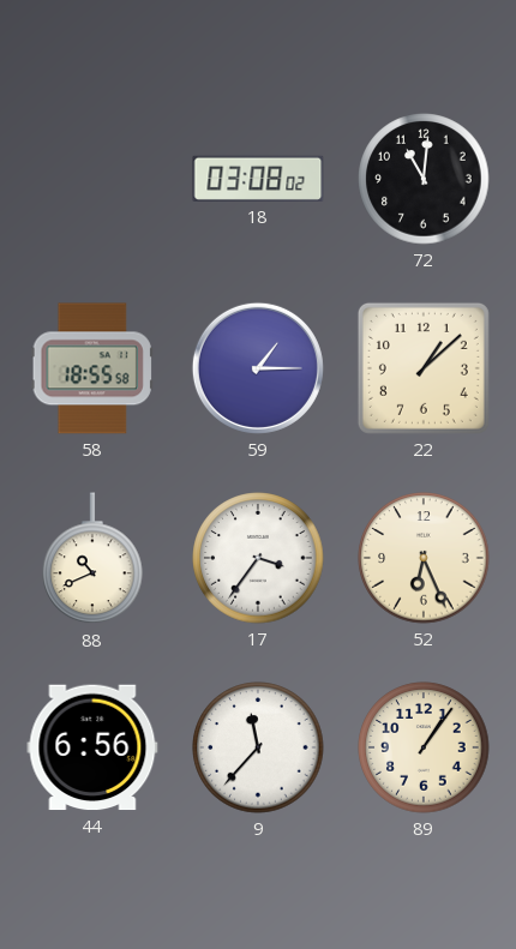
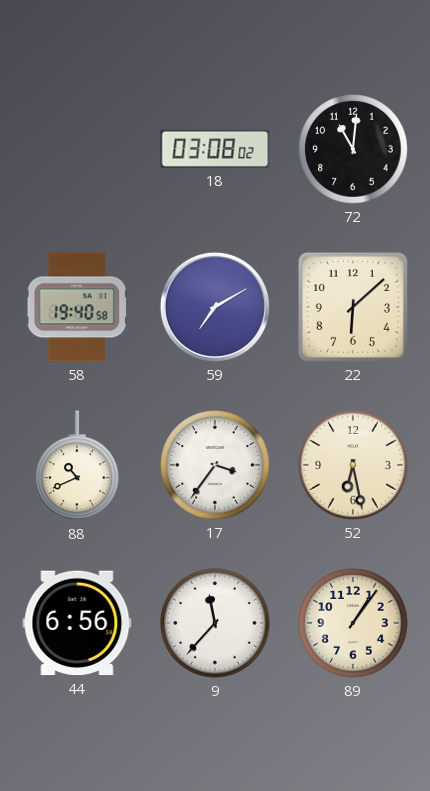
58: 18:55 -> 19:40
59: 1:15 -> 7:10
22: 1:08 -> 6:08
52: 6:26 -> 6:28
